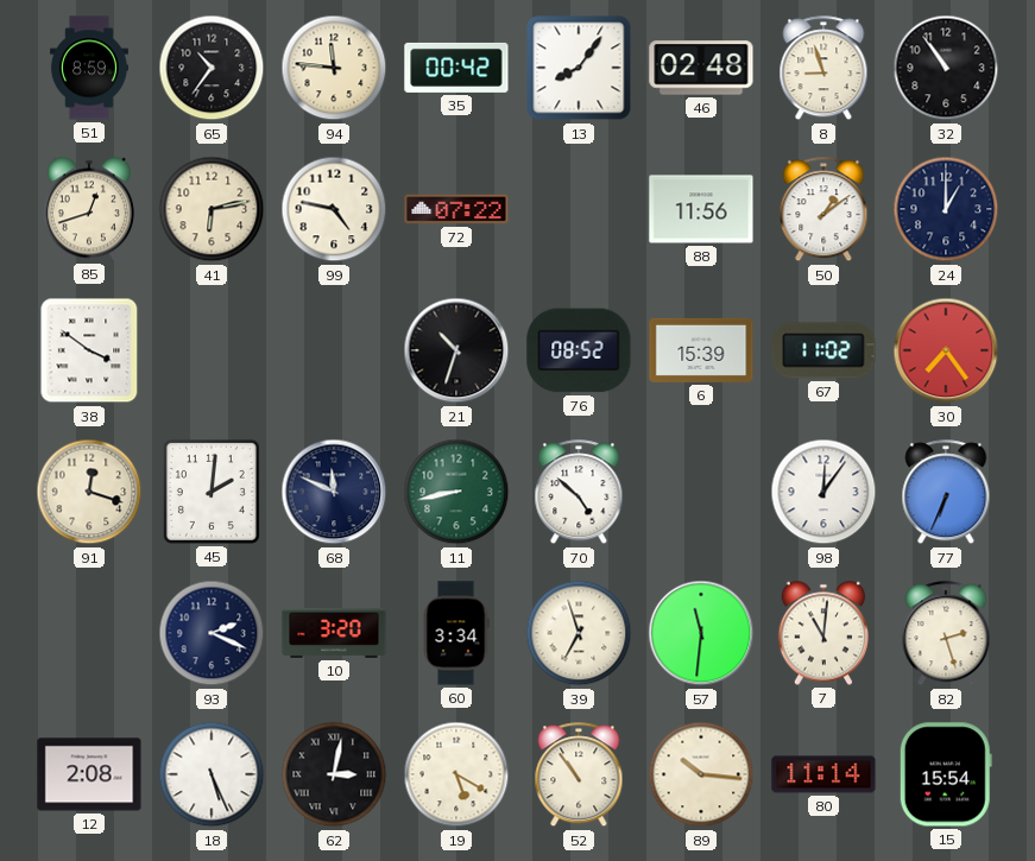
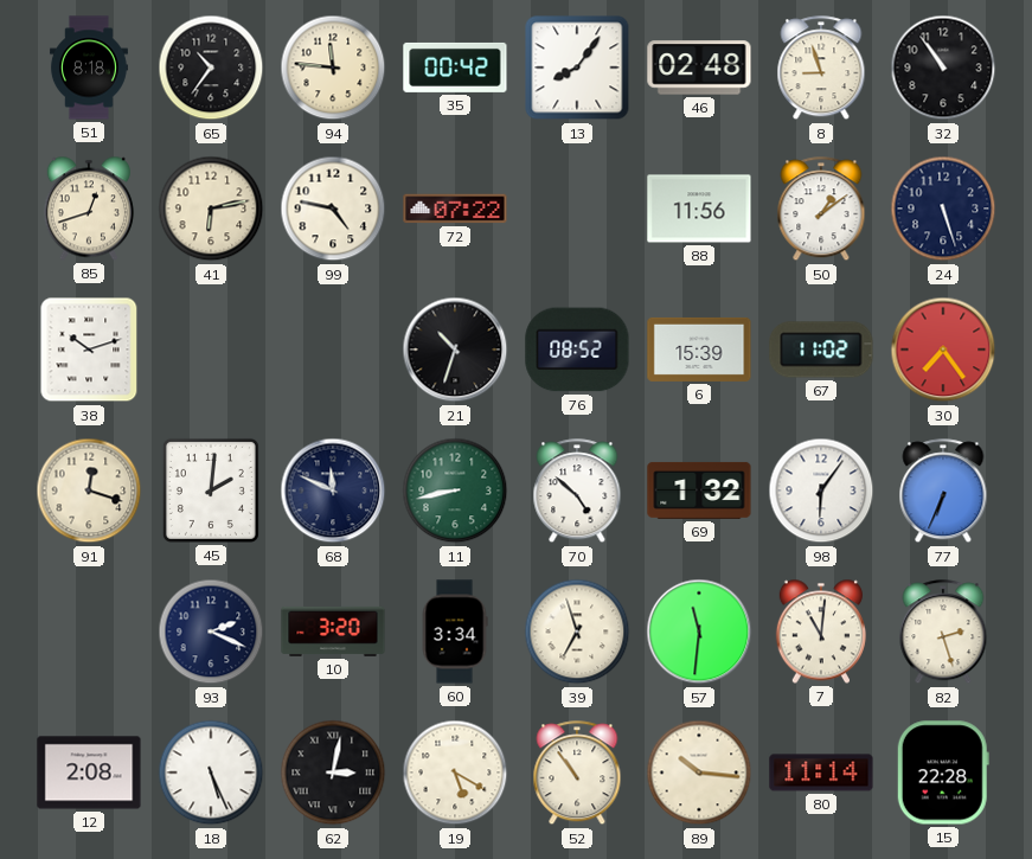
51: 8:59 -> 8:18
24: 1:00 -> 5:27
38: 3:51 -> 10:12
69: none -> 1:32
98: 12:06 -> 6:06
15: 15:54 -> 22:28
